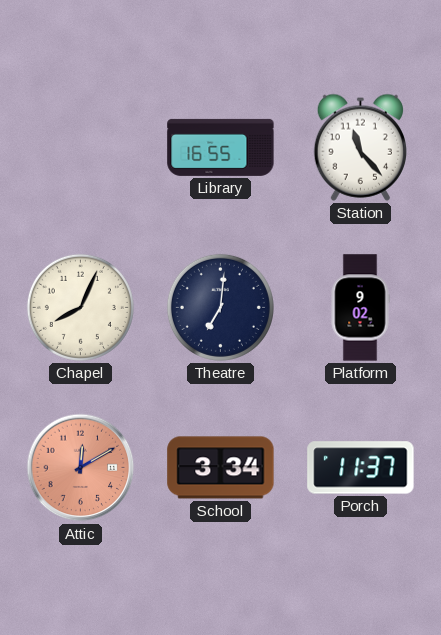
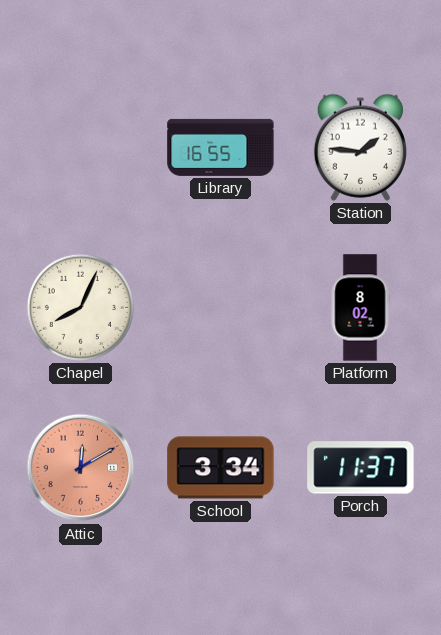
Station: 11:23 -> 1:46
Theatre: 7:01 -> none
Platform: 9:02 -> 8:02
